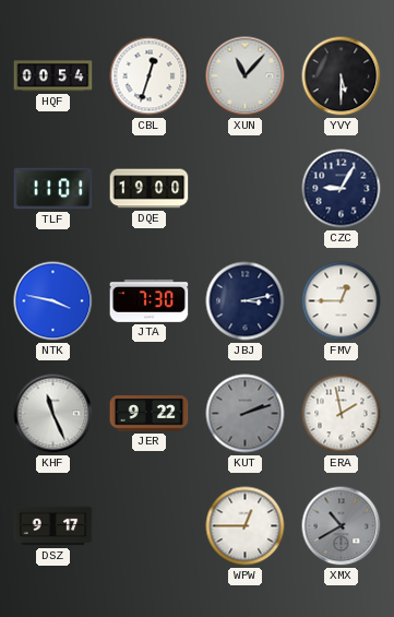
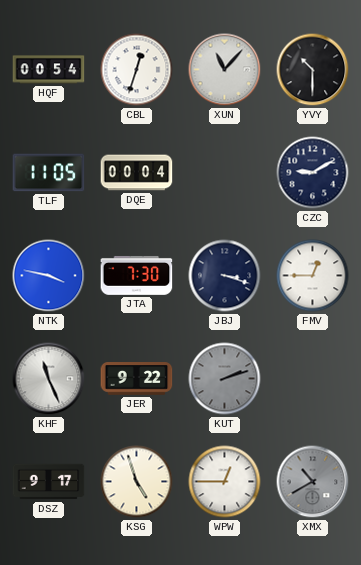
YVY: 5:30 -> 10:30
TLF: 11:01 -> 11:05
DQE: 19:00 -> 00:04
CZC: 9:05 -> 9:10
JBJ: 3:13 -> 3:18
ERA: 1:58 -> none
KSG: none -> 4:57
